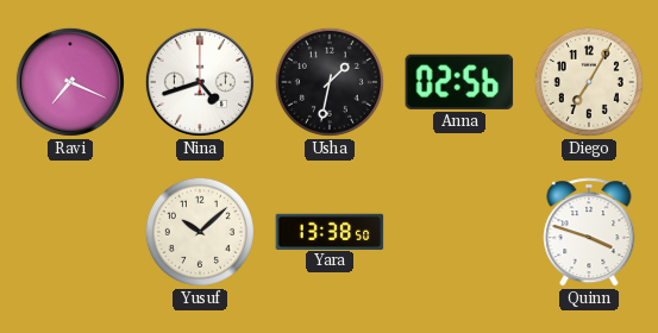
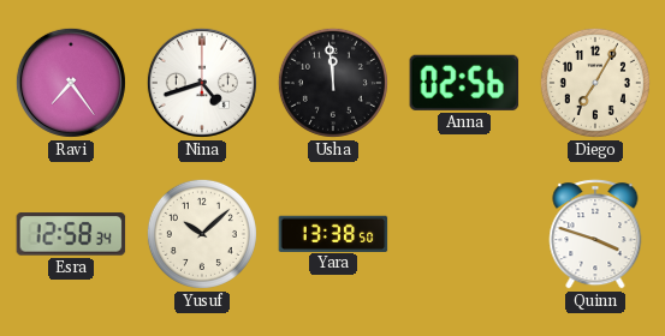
Ravi: 7:19 -> 7:24
Usha: 1:32 -> 11:59
Esra: none -> 12:58
